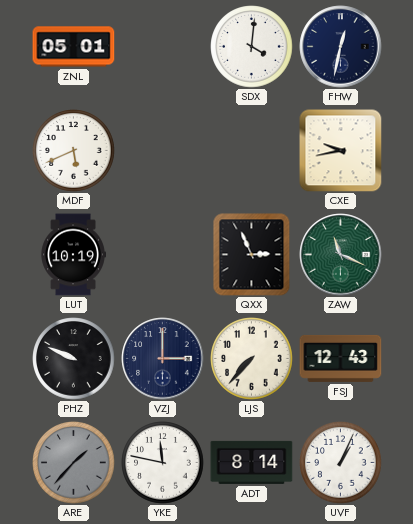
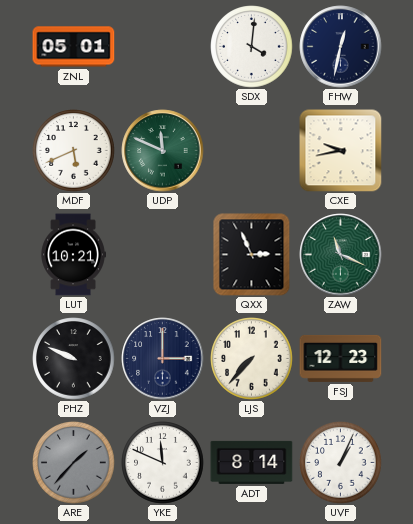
UDP: none -> 11:49
LUT: 10:19 -> 10:21
FSJ: 12:43 -> 12:23
YKE: 11:47 -> 11:49
